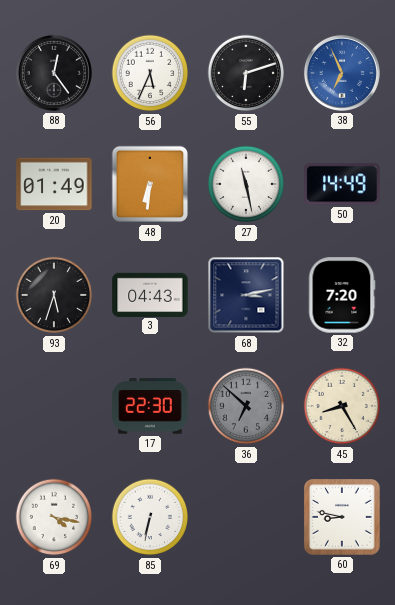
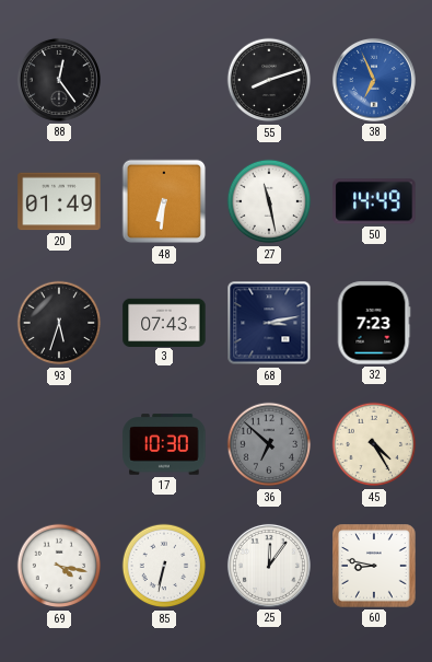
56: 5:34 -> none
55: 6:12 -> 8:12
3: 04:43 -> 07:43
32: 7:20 -> 7:23
17: 22:30 -> 10:30
45: 8:25 -> 4:25
25: none -> 12:06
